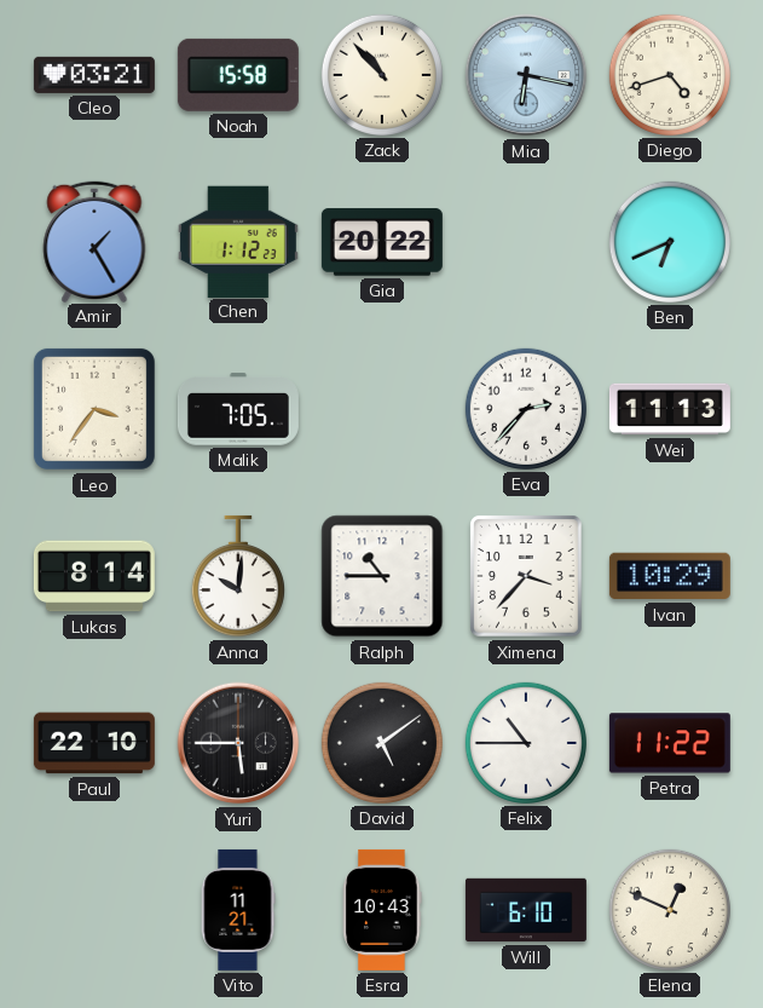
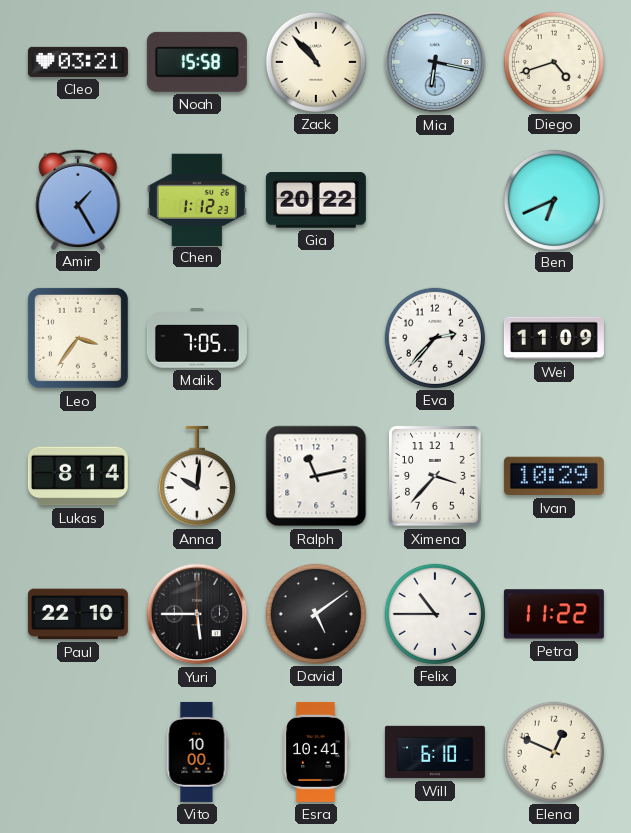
Wei: 11:13 -> 11:09
Ralph: 10:45 -> 11:13
Vito: 11:21 -> 10:00
Esra: 10:43 -> 10:41
